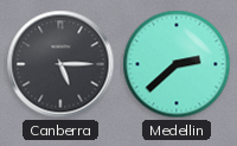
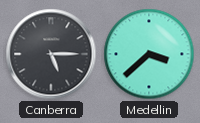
Medellin: 2:38 -> 3:38
